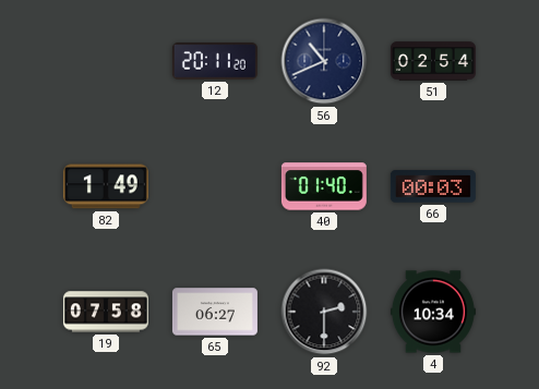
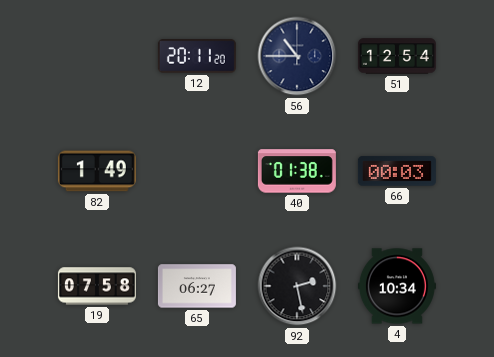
56: 10:41 -> 10:45
51: 02:54 -> 12:54
40: 01:40 -> 01:38
92: 2:30 -> 2:28
